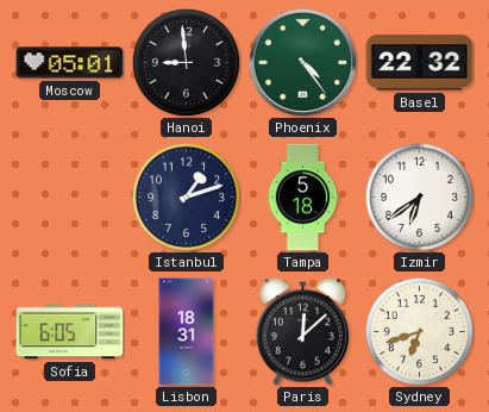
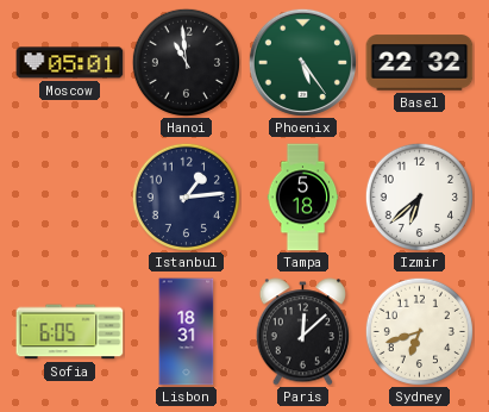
Hanoi: 8:59 -> 10:59
Phoenix: 4:24 -> 5:24
Istanbul: 1:12 -> 1:14
Izmir: 6:39 -> 6:38
